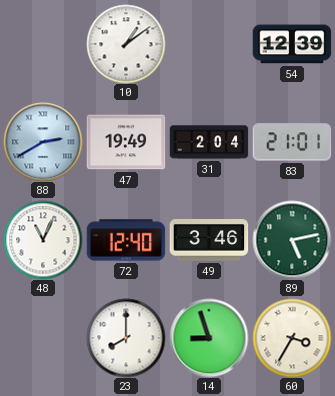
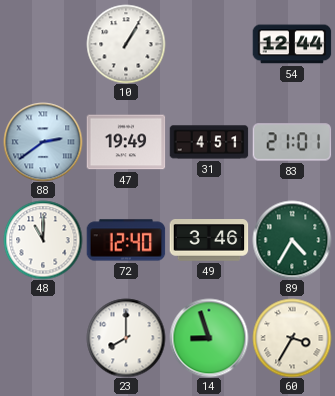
10: 1:09 -> 1:05
54: 12:39 -> 12:44
88: 2:40 -> 2:39
31: 2:04 -> 4:51
48: 11:04 -> 11:00
89: 5:13 -> 4:35
